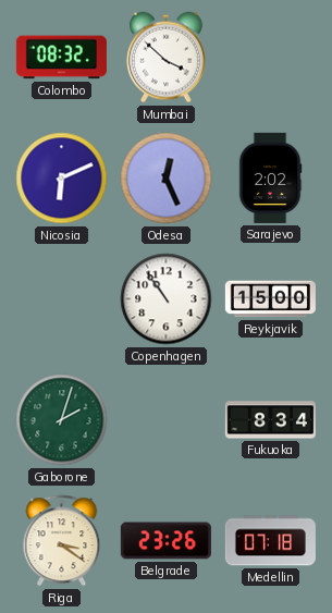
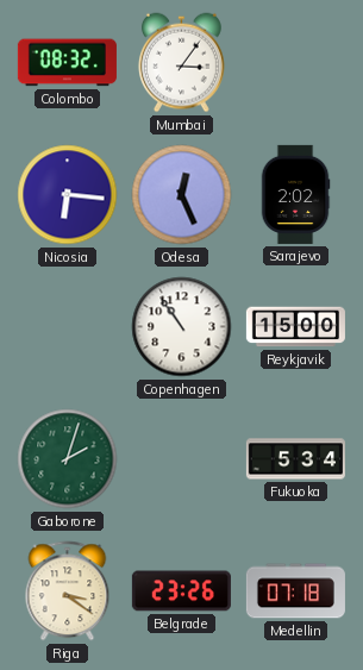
Mumbai: 3:52 -> 3:06
Nicosia: 6:11 -> 6:16
Fukuoka: 8:34 -> 5:34
